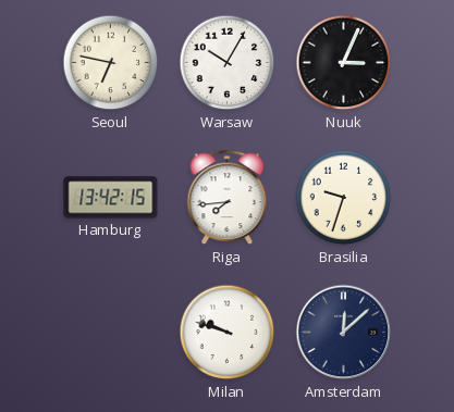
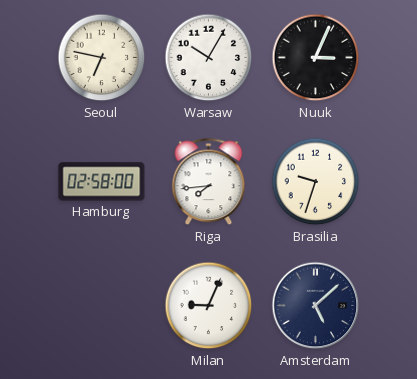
Hamburg: 13:42 -> 02:58
Milan: 9:48 -> 9:04
Amsterdam: 12:08 -> 5:08
